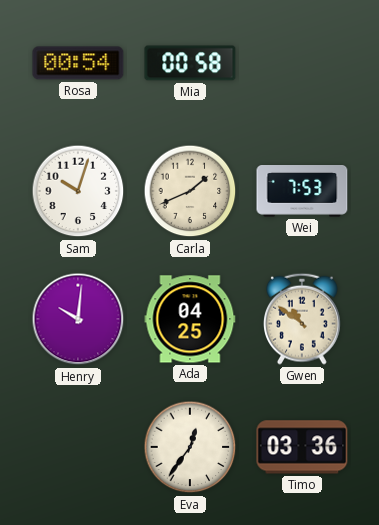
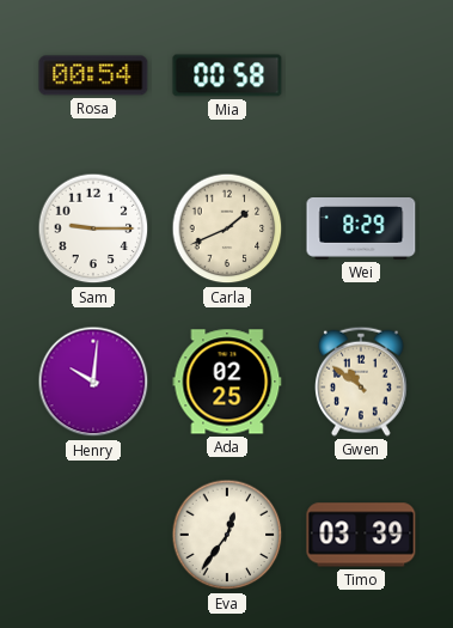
Sam: 10:03 -> 9:15
Wei: 7:53 -> 8:29
Ada: 04:25 -> 02:25
Timo: 03:36 -> 03:39
